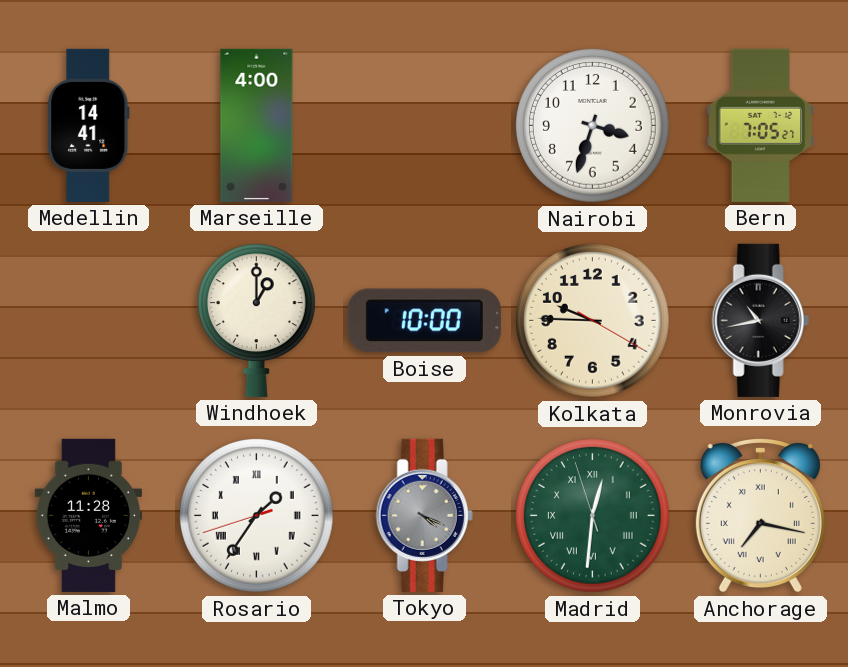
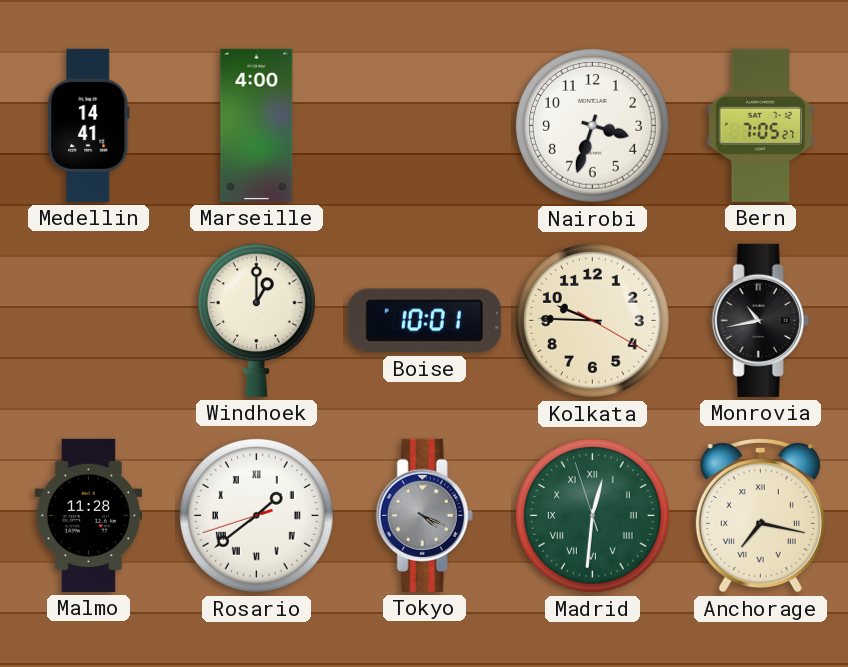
Boise: 10:00 -> 10:01
Rosario: 1:35 -> 1:38
